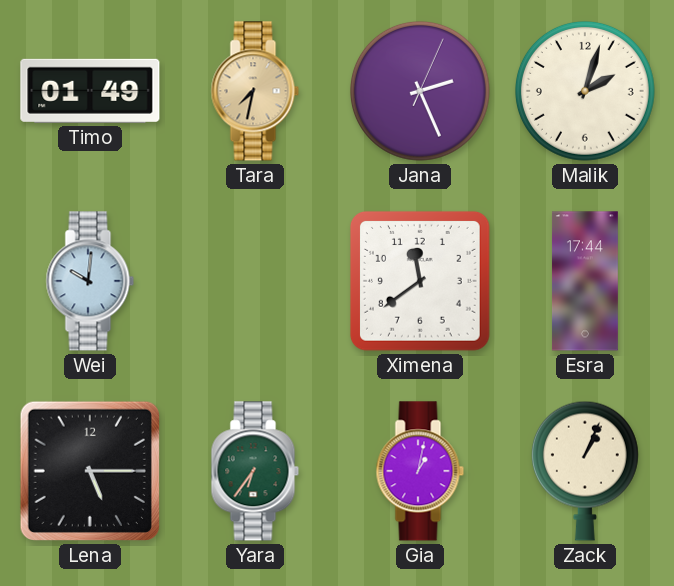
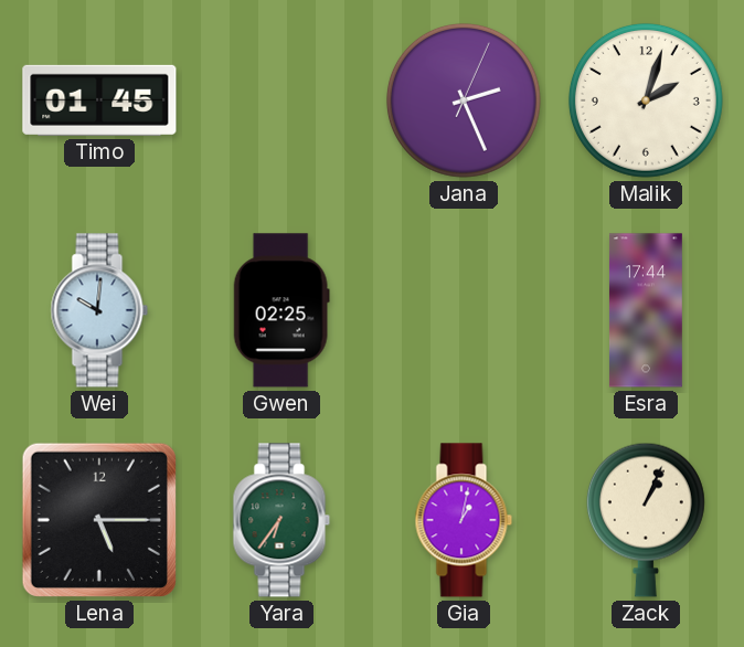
Timo: 01:49 -> 01:45
Tara: 7:32 -> none
Gwen: none -> 02:25
Ximena: 11:39 -> none
